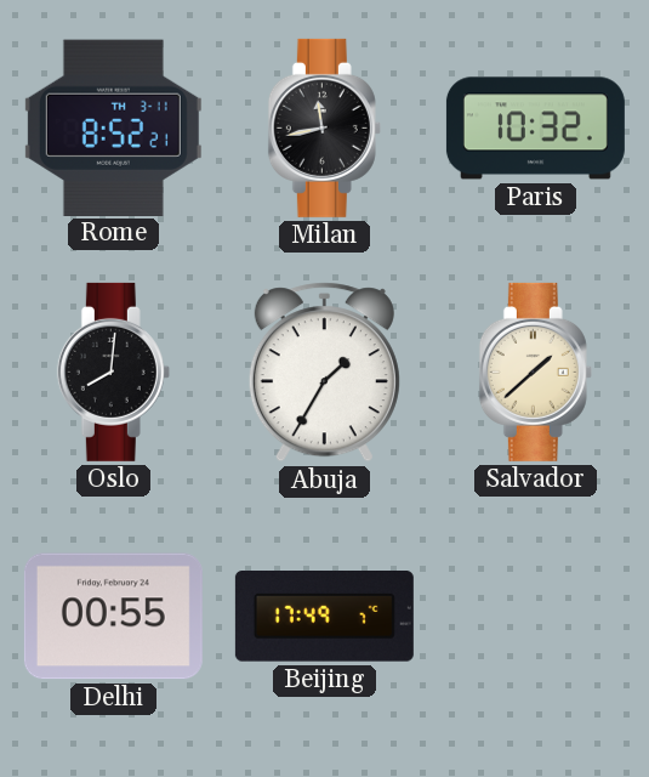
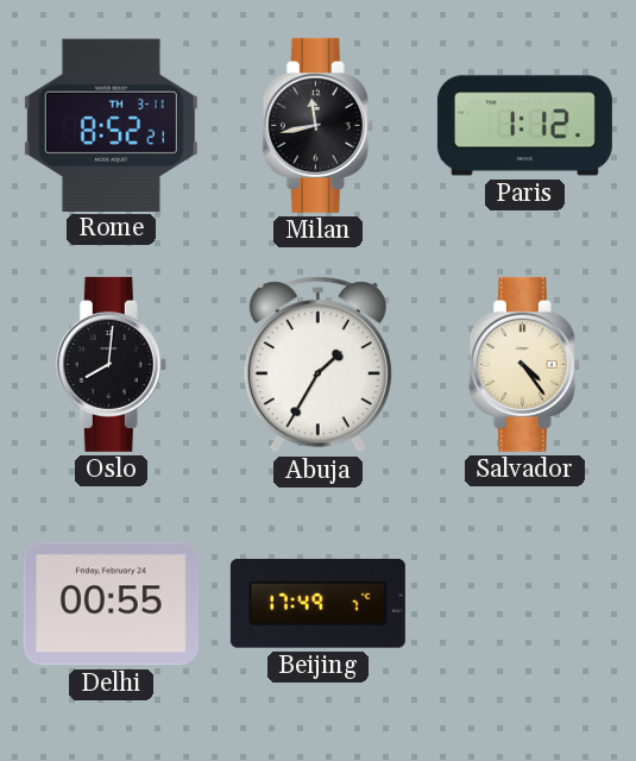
Paris: 10:32 -> 1:12
Salvador: 1:38 -> 4:24
